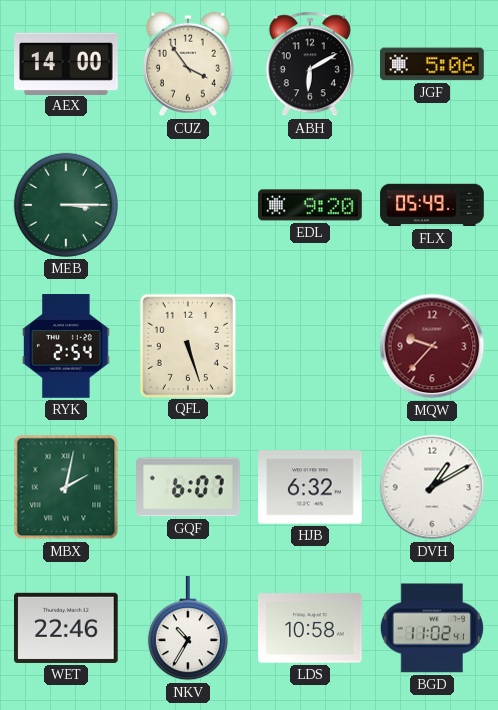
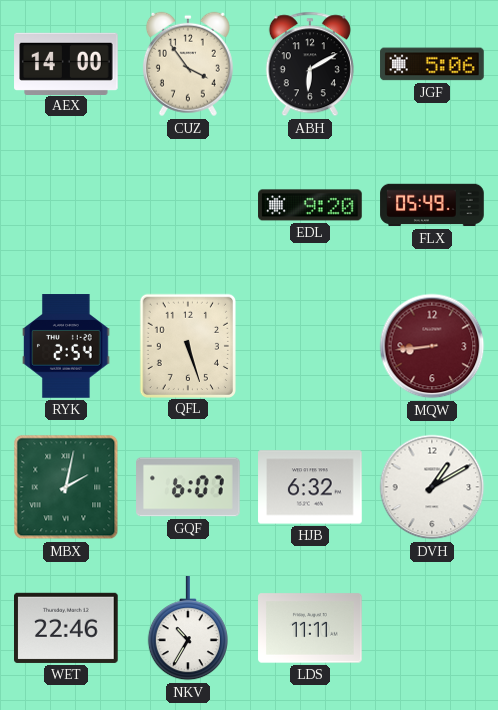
MEB: 3:15 -> none
MQW: 9:37 -> 8:44
LDS: 10:58 -> 11:11
BGD: 11:02 -> none
